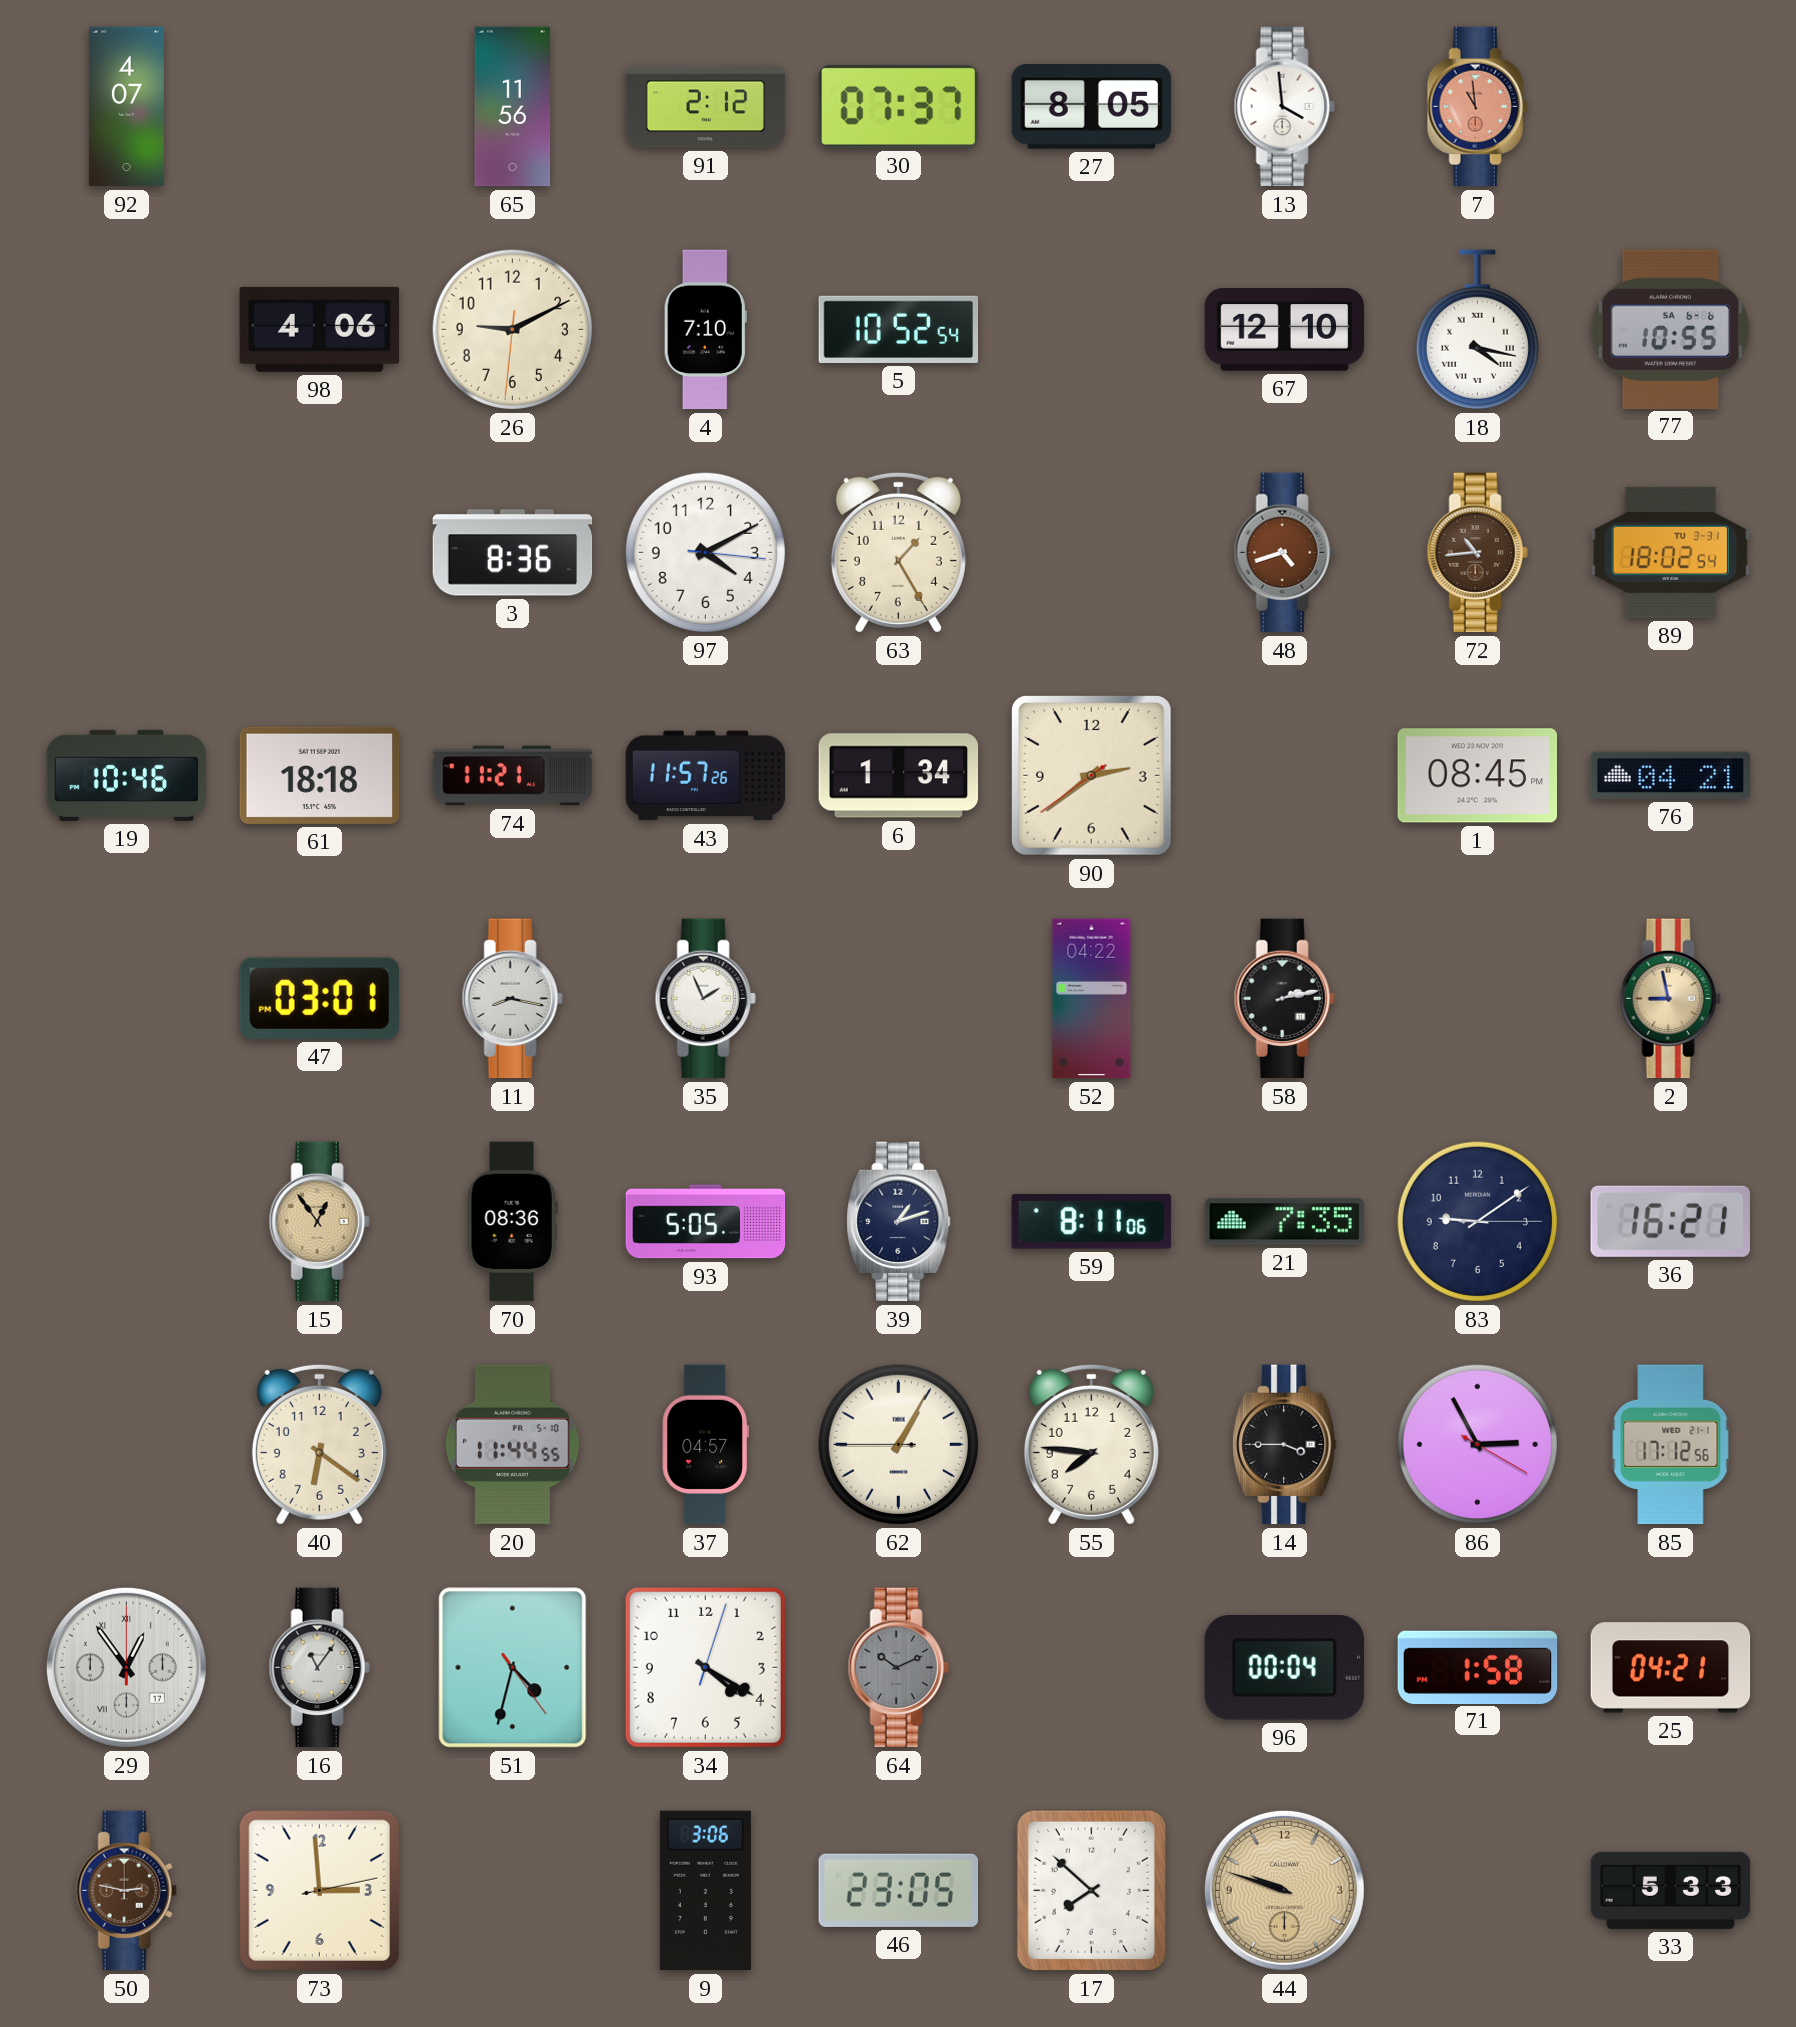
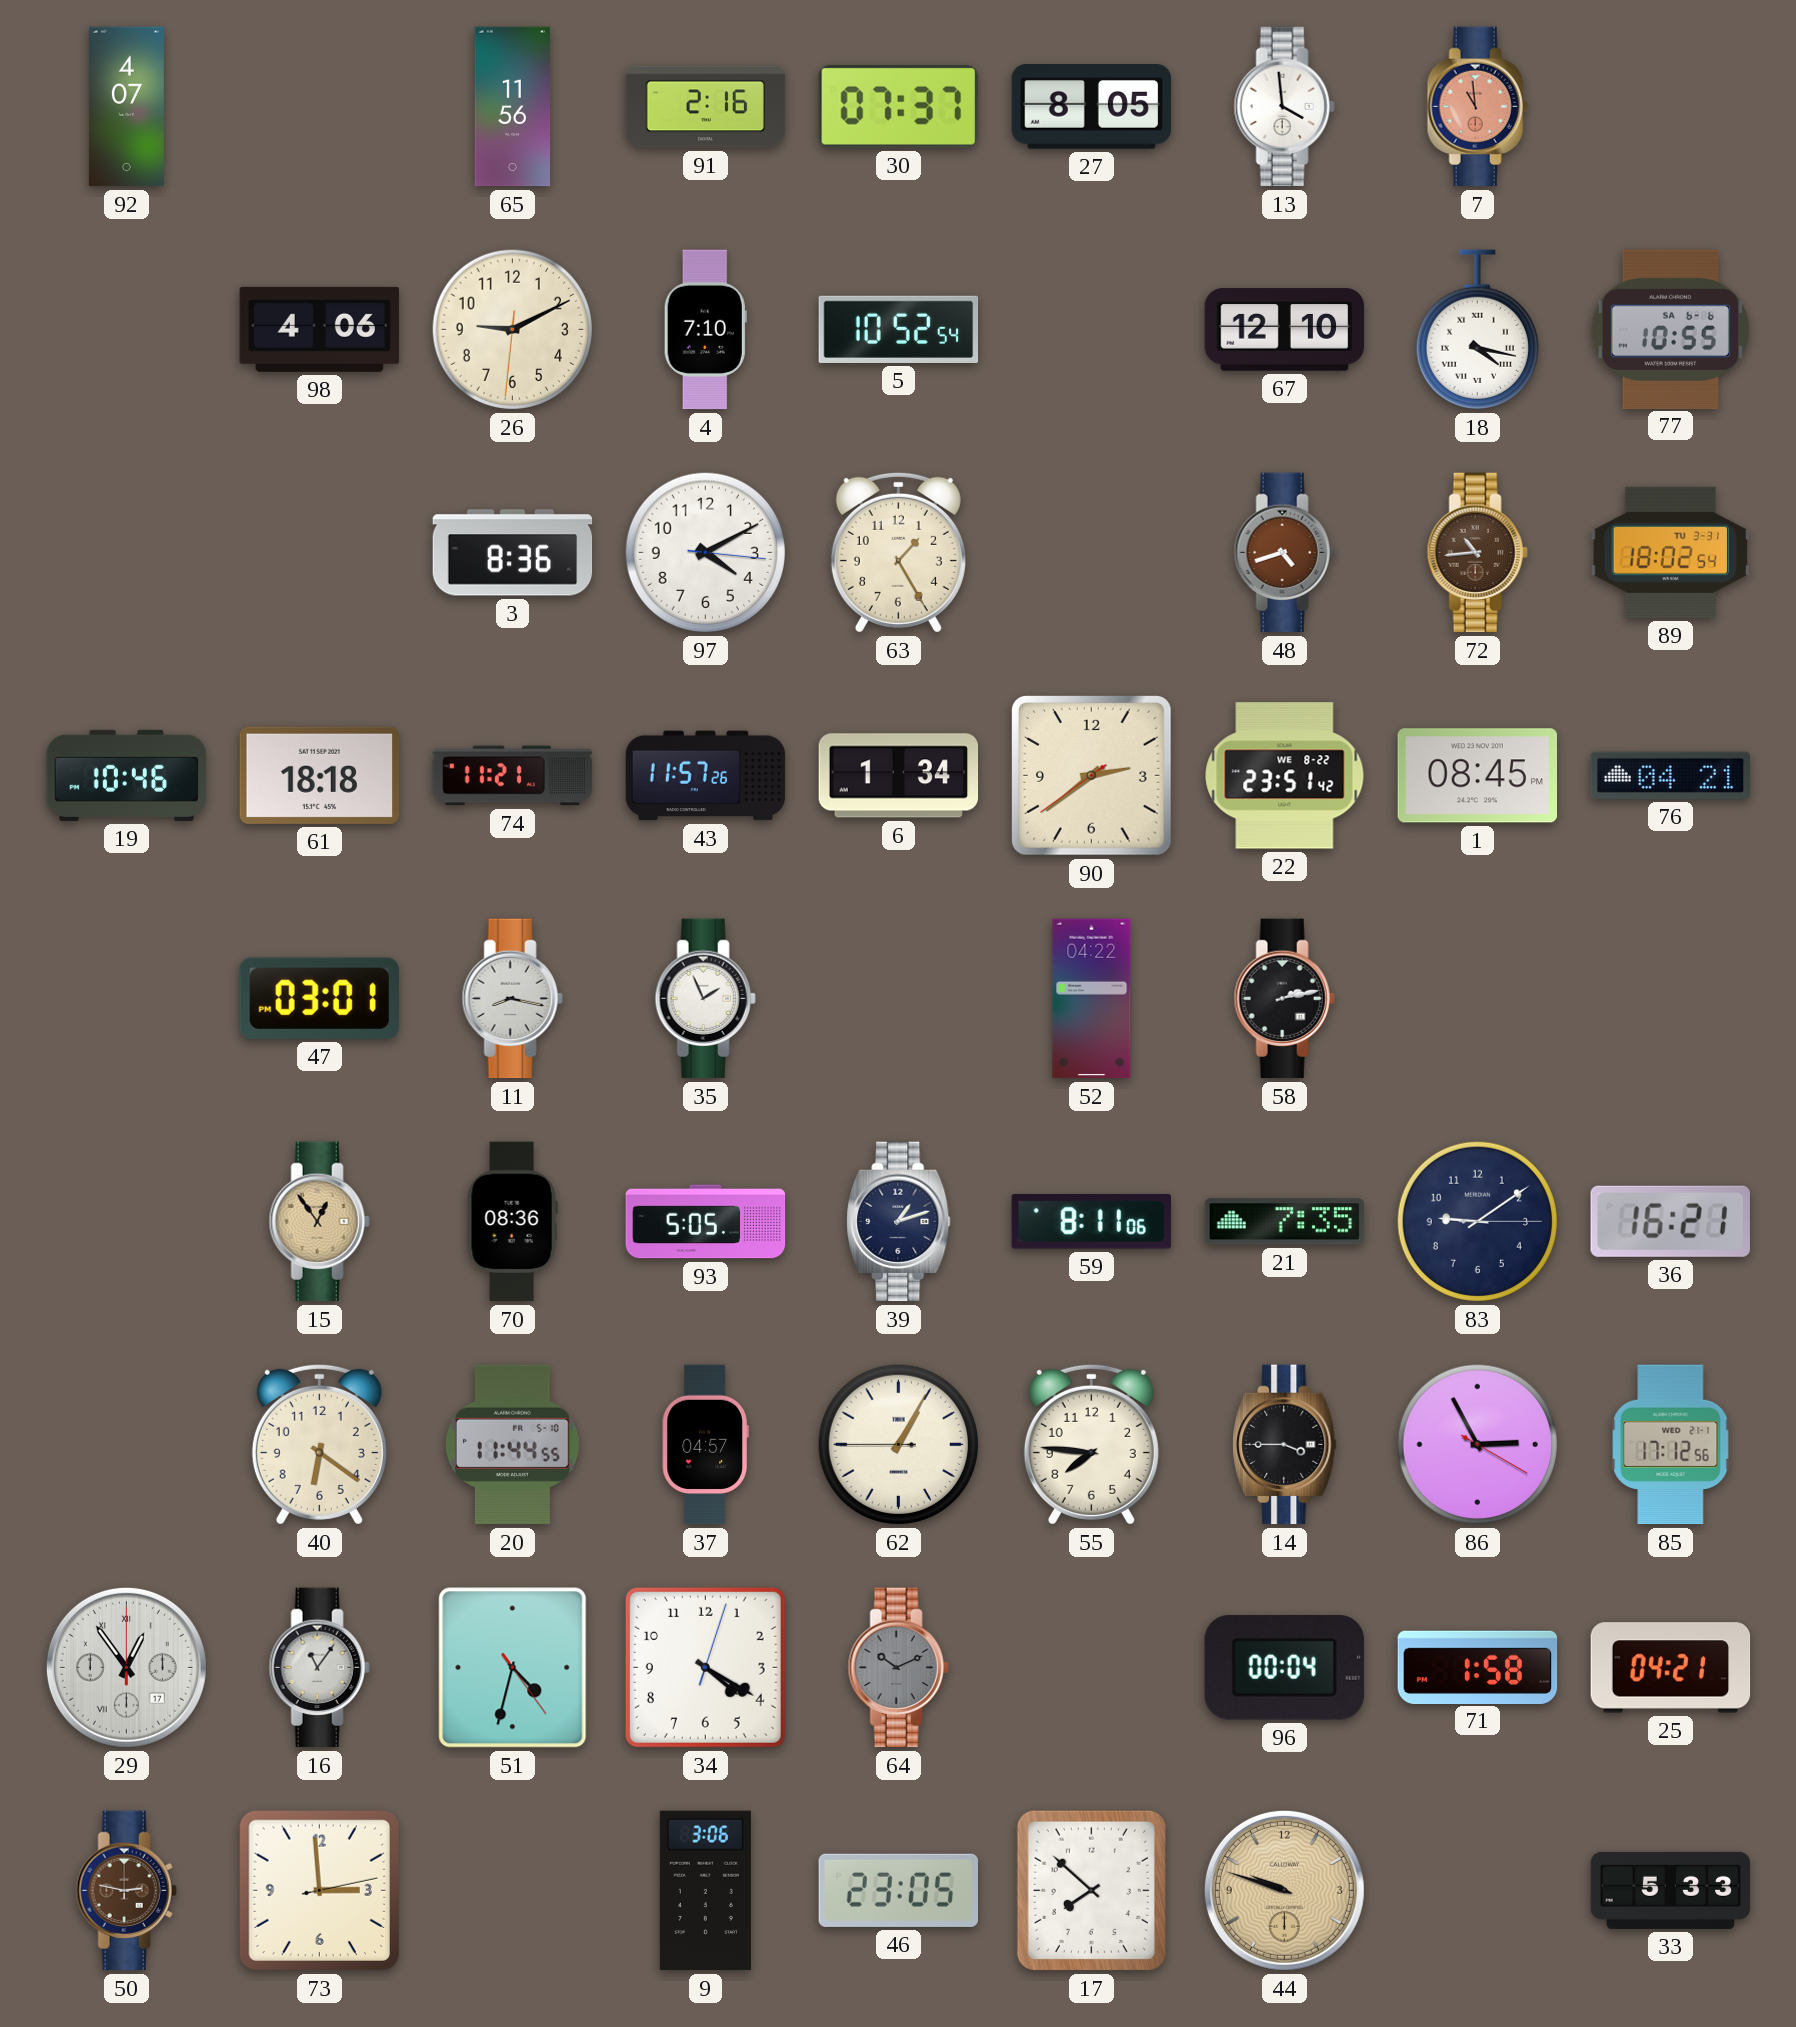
91: 2:12 -> 2:16
22: none -> 23:51
2: 8:58 -> none
